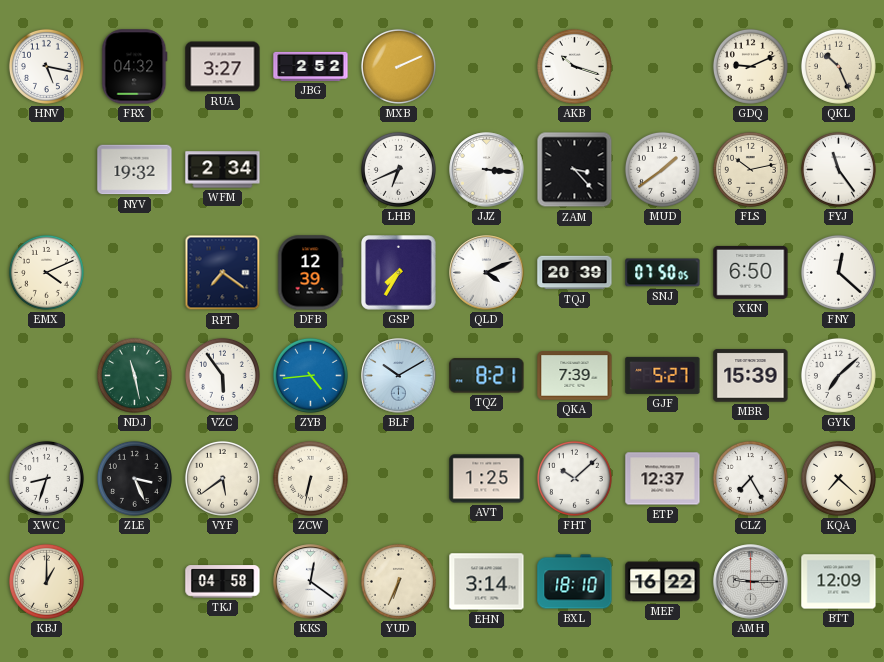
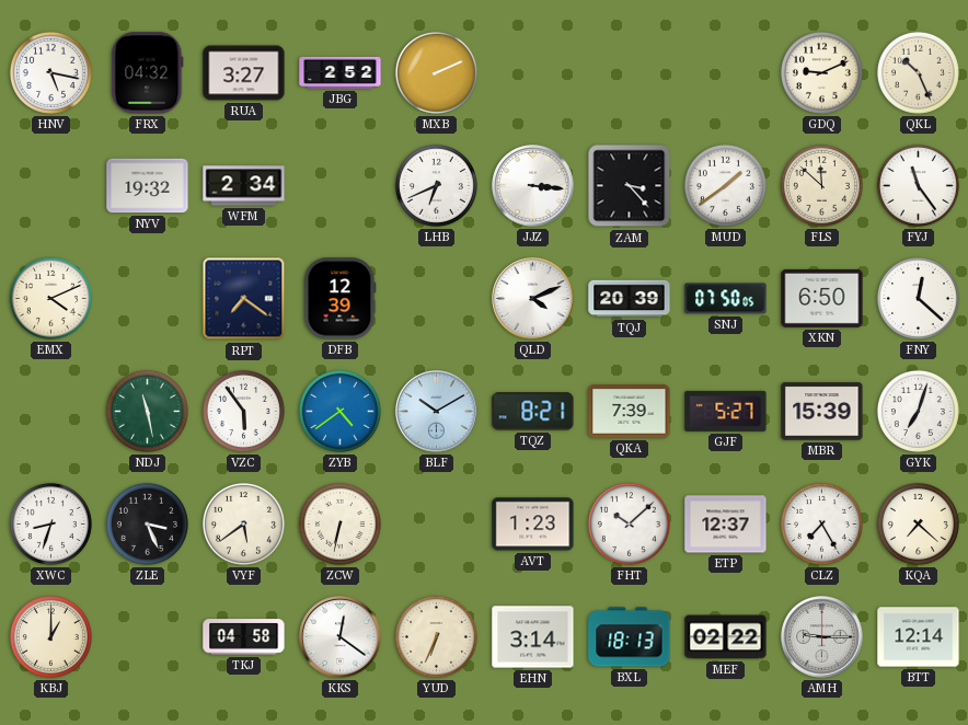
AKB: 10:18 -> none
FLS: 10:13 -> 11:52
GSP: 7:35 -> none
ZYB: 4:44 -> 4:39
GYK: 7:08 -> 7:03
AVT: 1:25 -> 1:23
BXL: 18:10 -> 18:13
MEF: 16:22 -> 02:22
BTT: 12:09 -> 12:14
